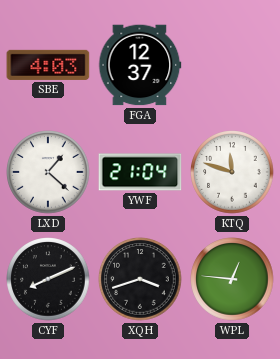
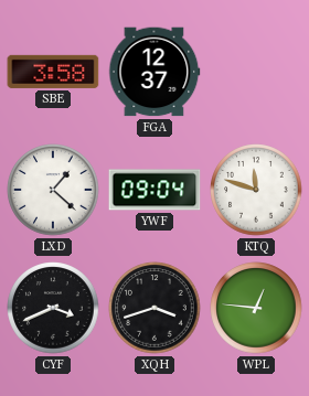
SBE: 4:03 -> 3:58
YWF: 21:04 -> 09:04
CYF: 8:11 -> 3:41
